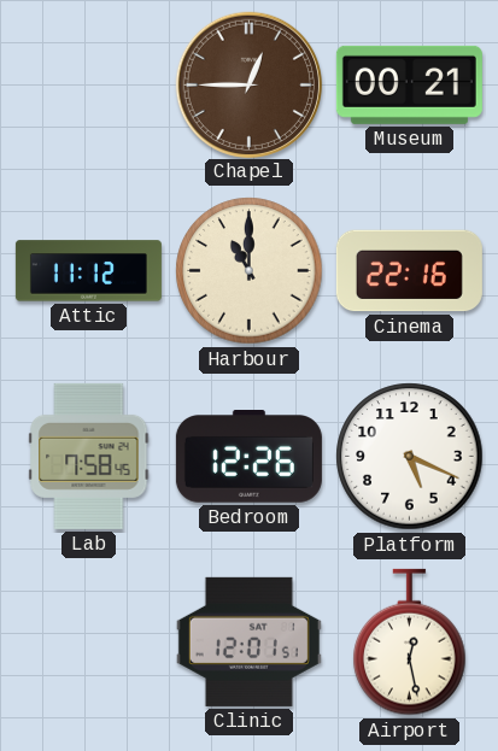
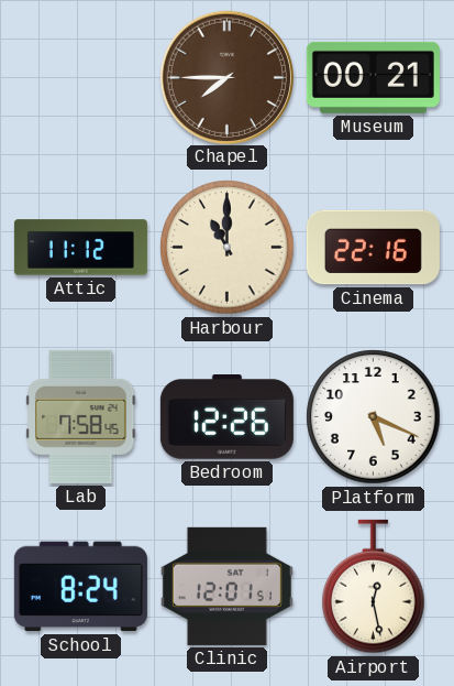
Chapel: 12:45 -> 7:45
School: none -> 8:24
